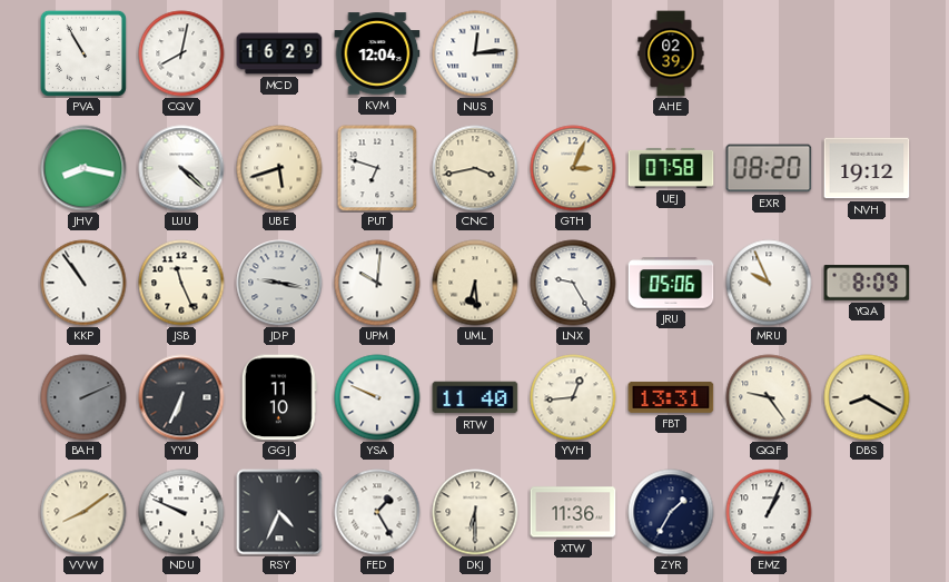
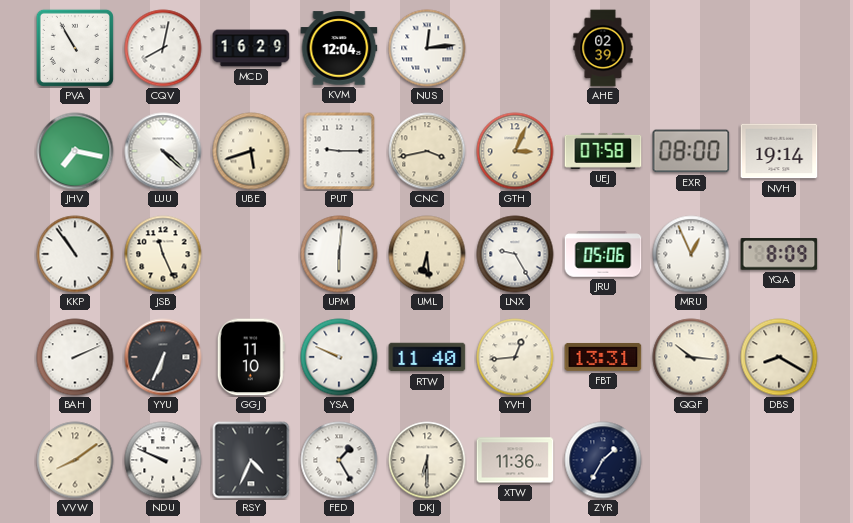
JHV: 8:17 -> 7:17
PUT: 6:48 -> 9:15
EXR: 08:20 -> 08:00
NVH: 19:12 -> 19:14
JDP: 9:17 -> none
UPM: 10:01 -> 6:01
MRU: 9:56 -> 12:56
BAH dial: grey -> white
QQF: 9:24 -> 10:16
EMZ: 1:04 -> none
